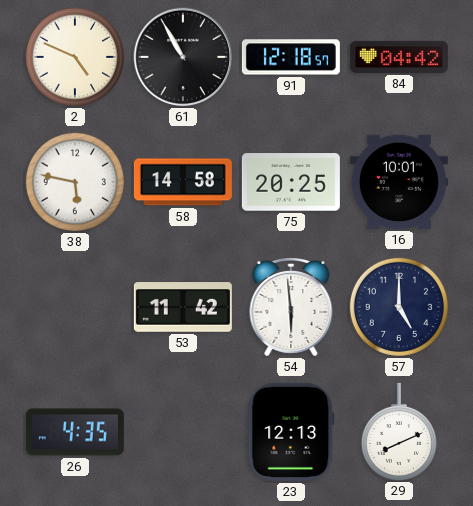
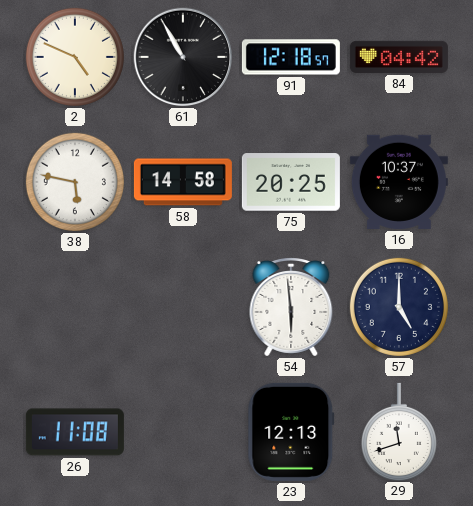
16: 10:01 -> 10:37
53: 11:42 -> none
26: 4:35 -> 11:08
29: 8:11 -> 11:42
